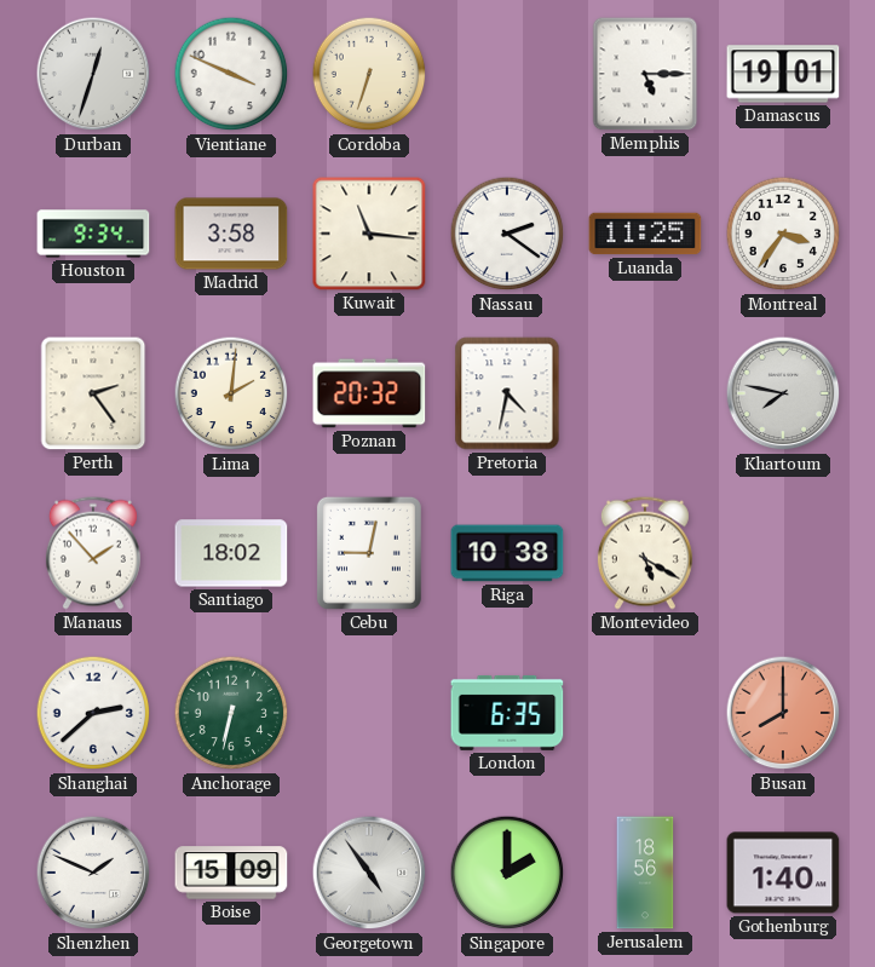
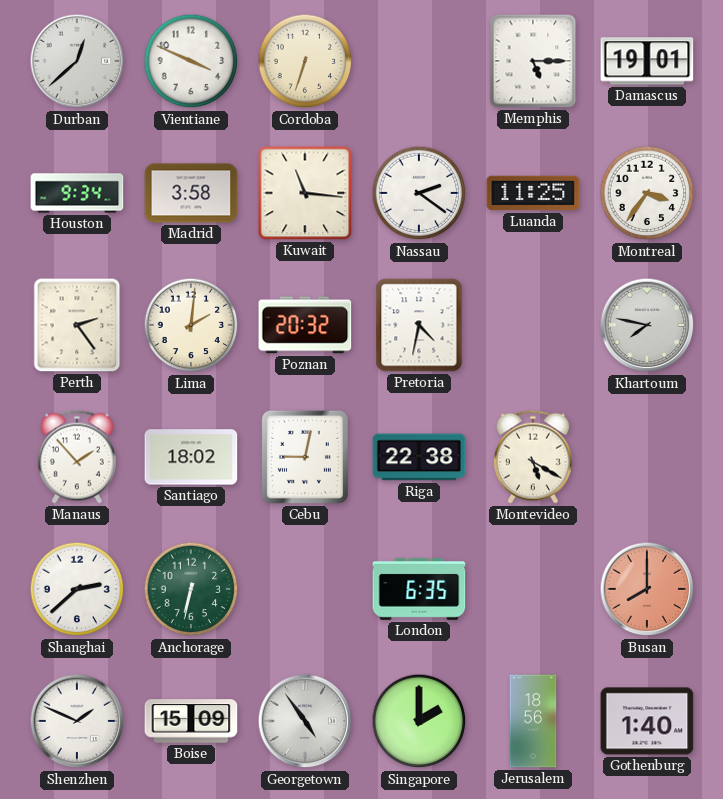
Durban: 12:33 -> 12:38
Riga: 10:38 -> 22:38
